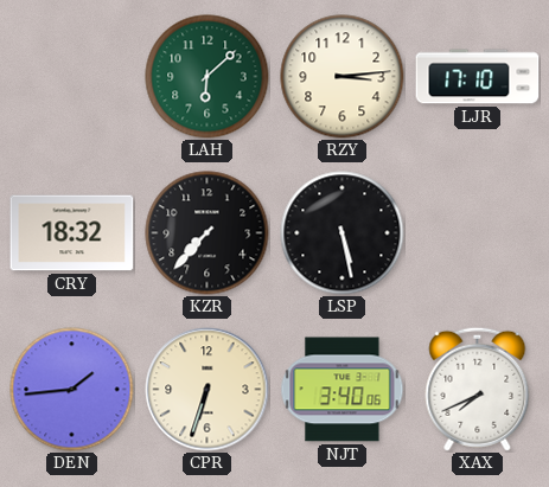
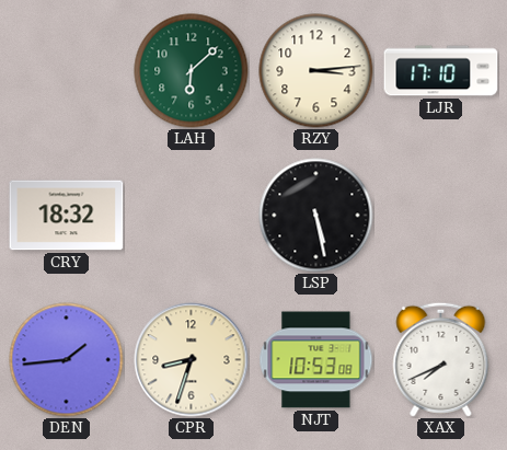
KZR: 7:37 -> none
CPR: 6:33 -> 8:33
NJT: 3:40 -> 10:53
